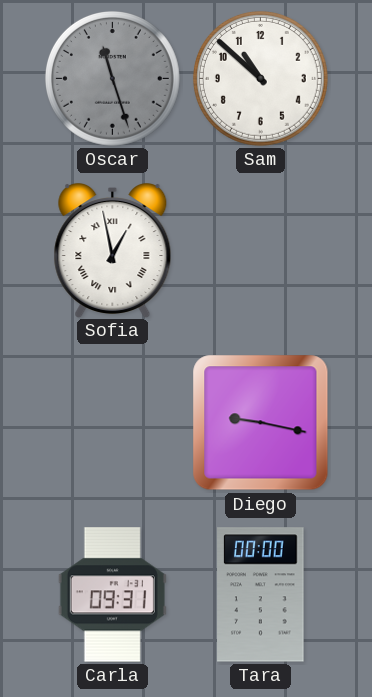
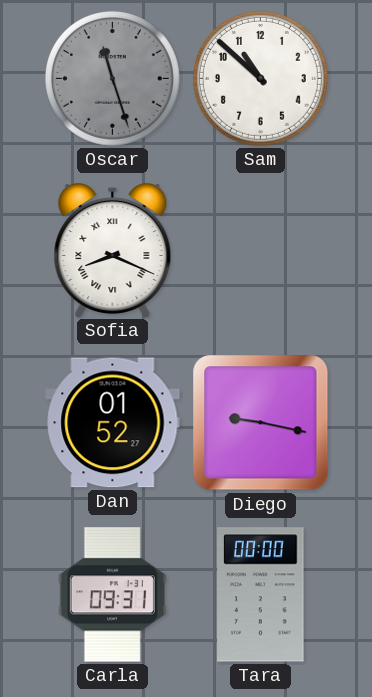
Sofia: 12:58 -> 8:19
Dan: none -> 01:52
